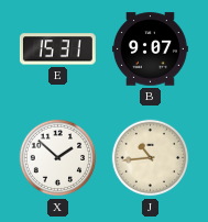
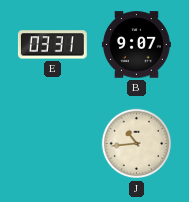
E: 15:31 -> 03:31
X: 1:52 -> none
